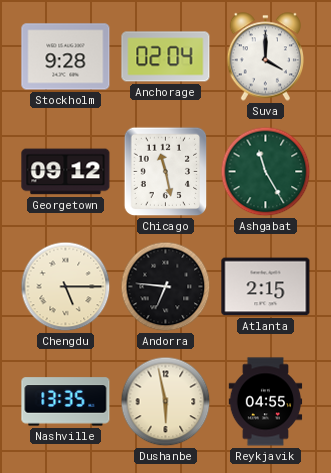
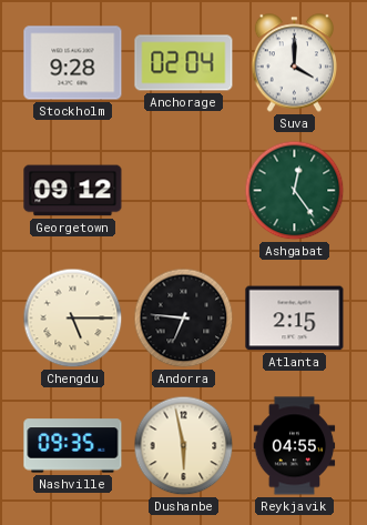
Chicago: 11:28 -> none
Ashgabat: 11:25 -> 12:24
Nashville: 13:35 -> 09:35
